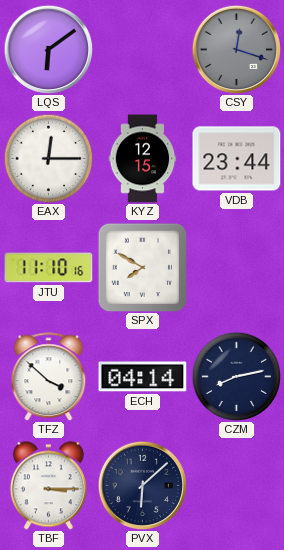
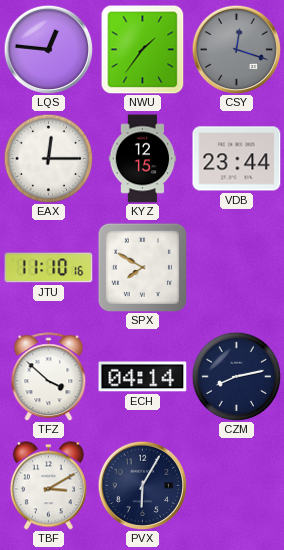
LQS: 6:09 -> 12:46
NWU: none -> 1:36
TBF: 3:15 -> 3:10
PVX: 6:08 -> 6:05
